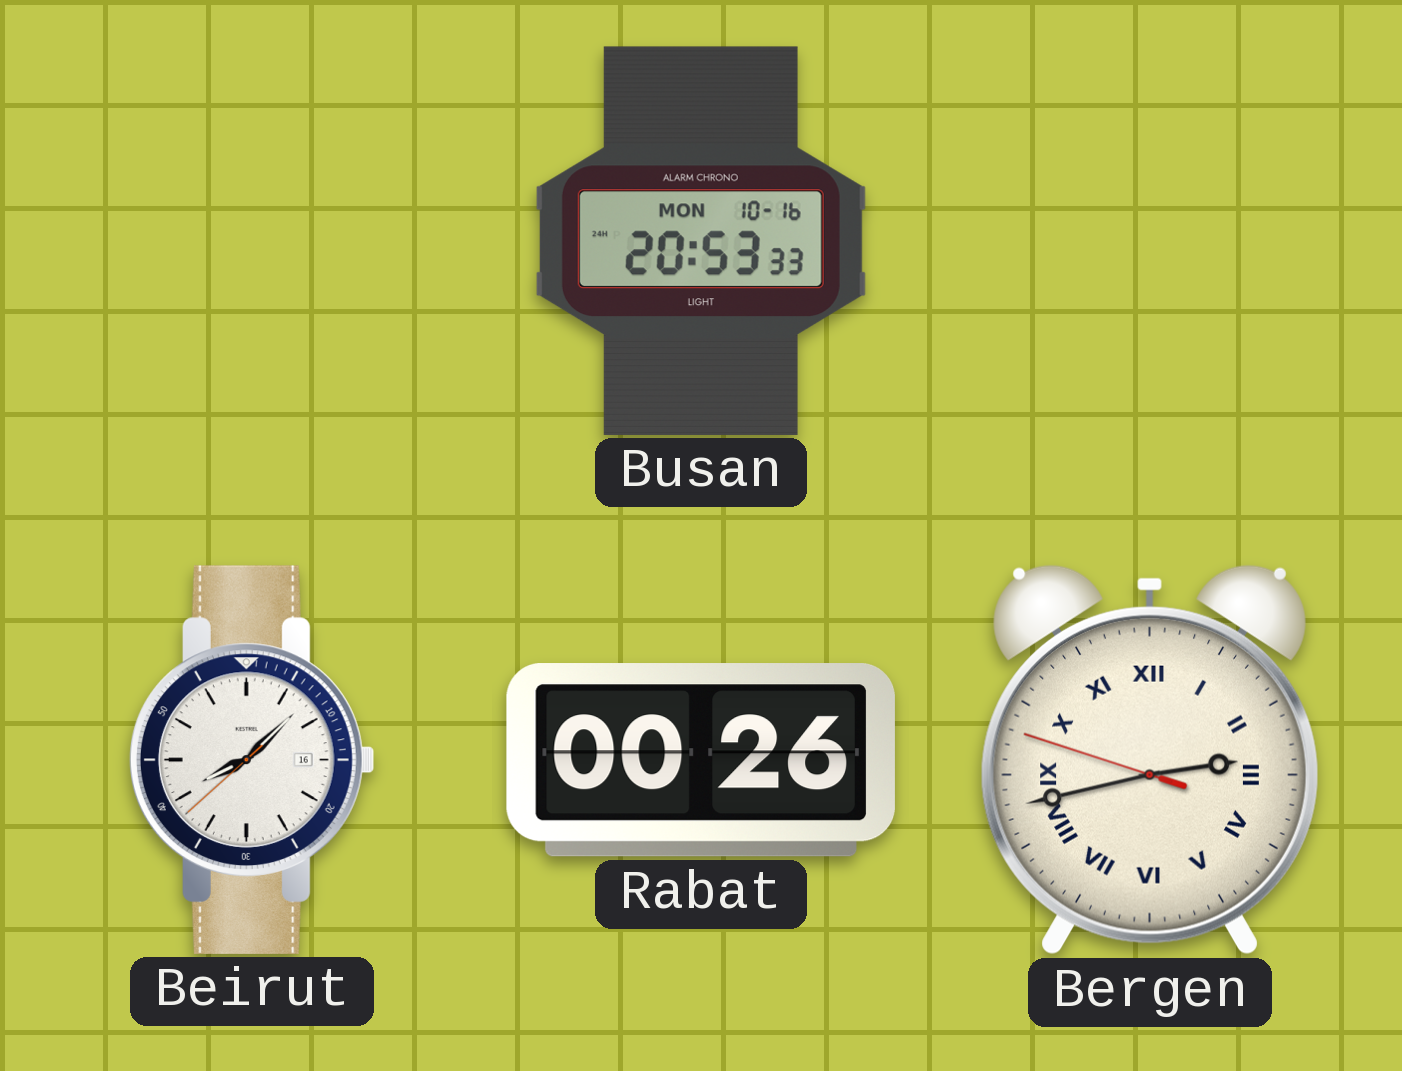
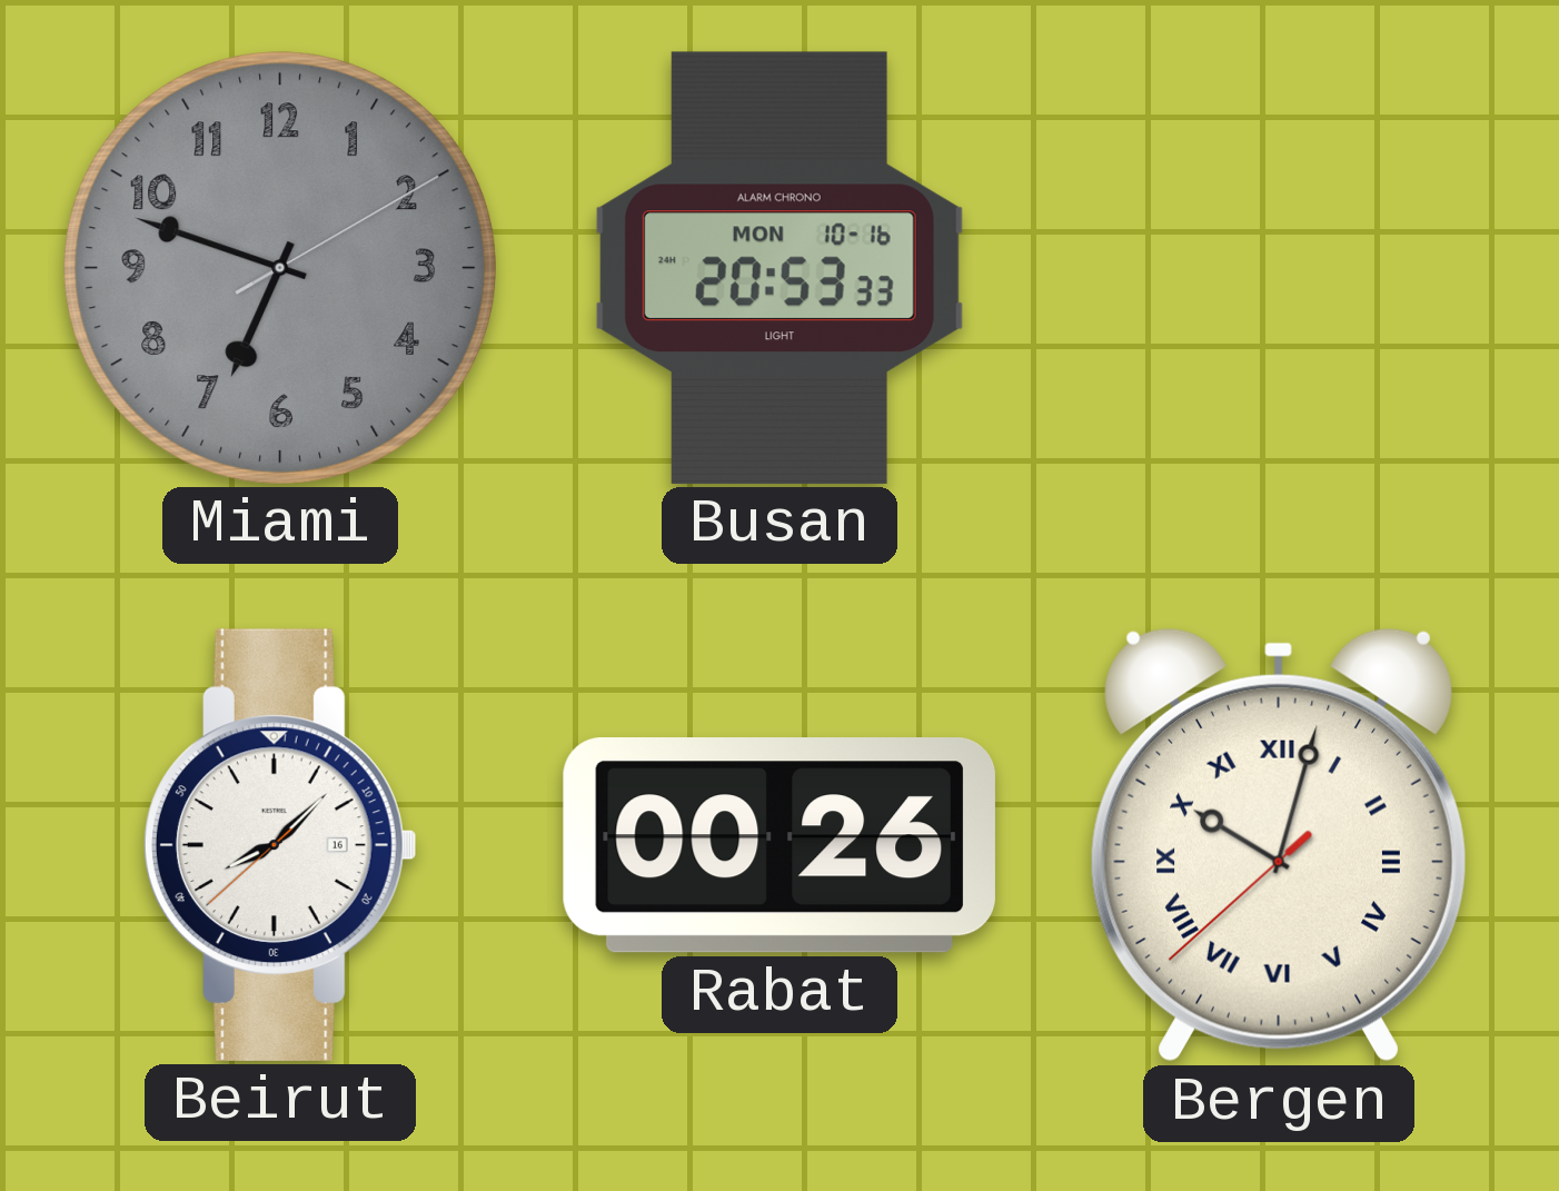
Miami: none -> 6:48
Bergen: 2:42 -> 10:02
